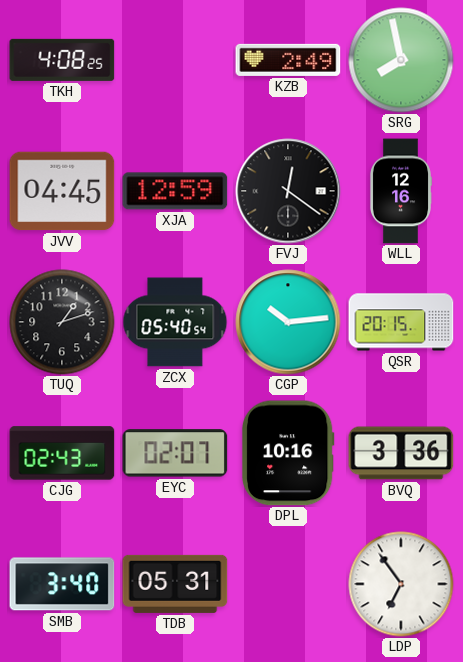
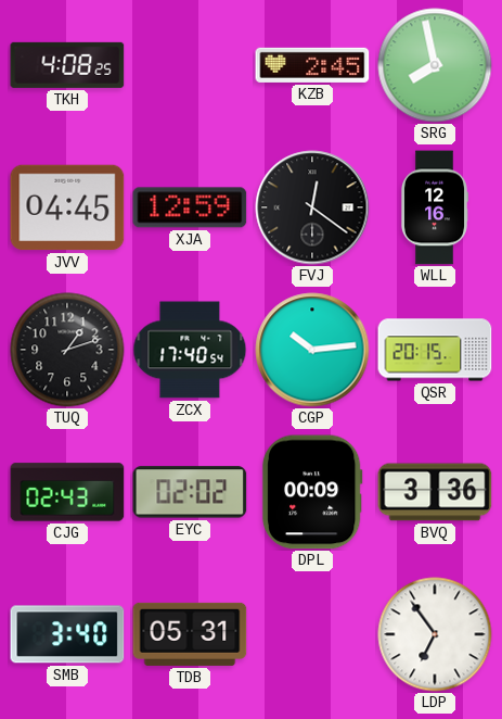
KZB: 2:49 -> 2:45
ZCX: 05:40 -> 17:40
EYC: 02:07 -> 02:02
DPL: 10:16 -> 00:09
